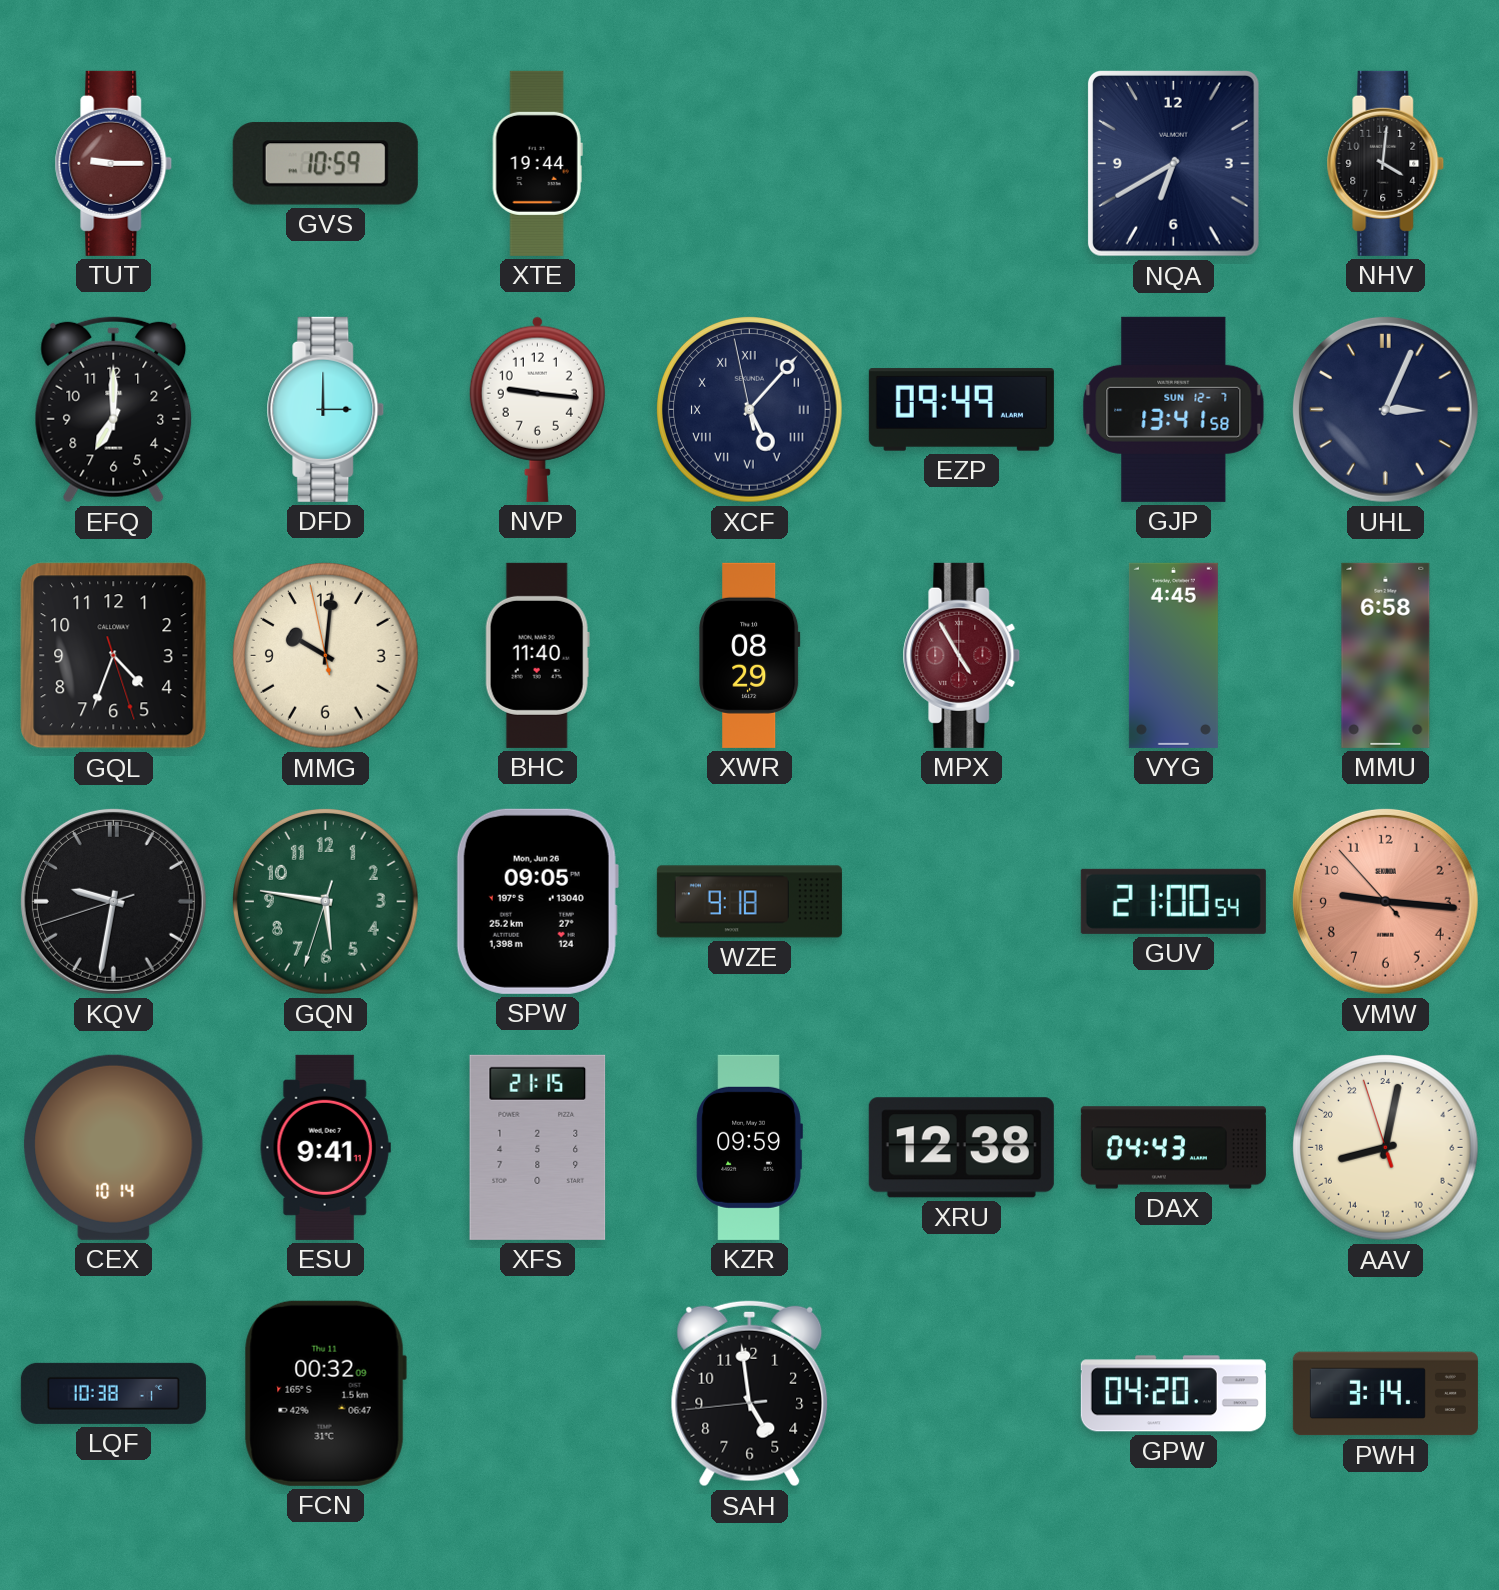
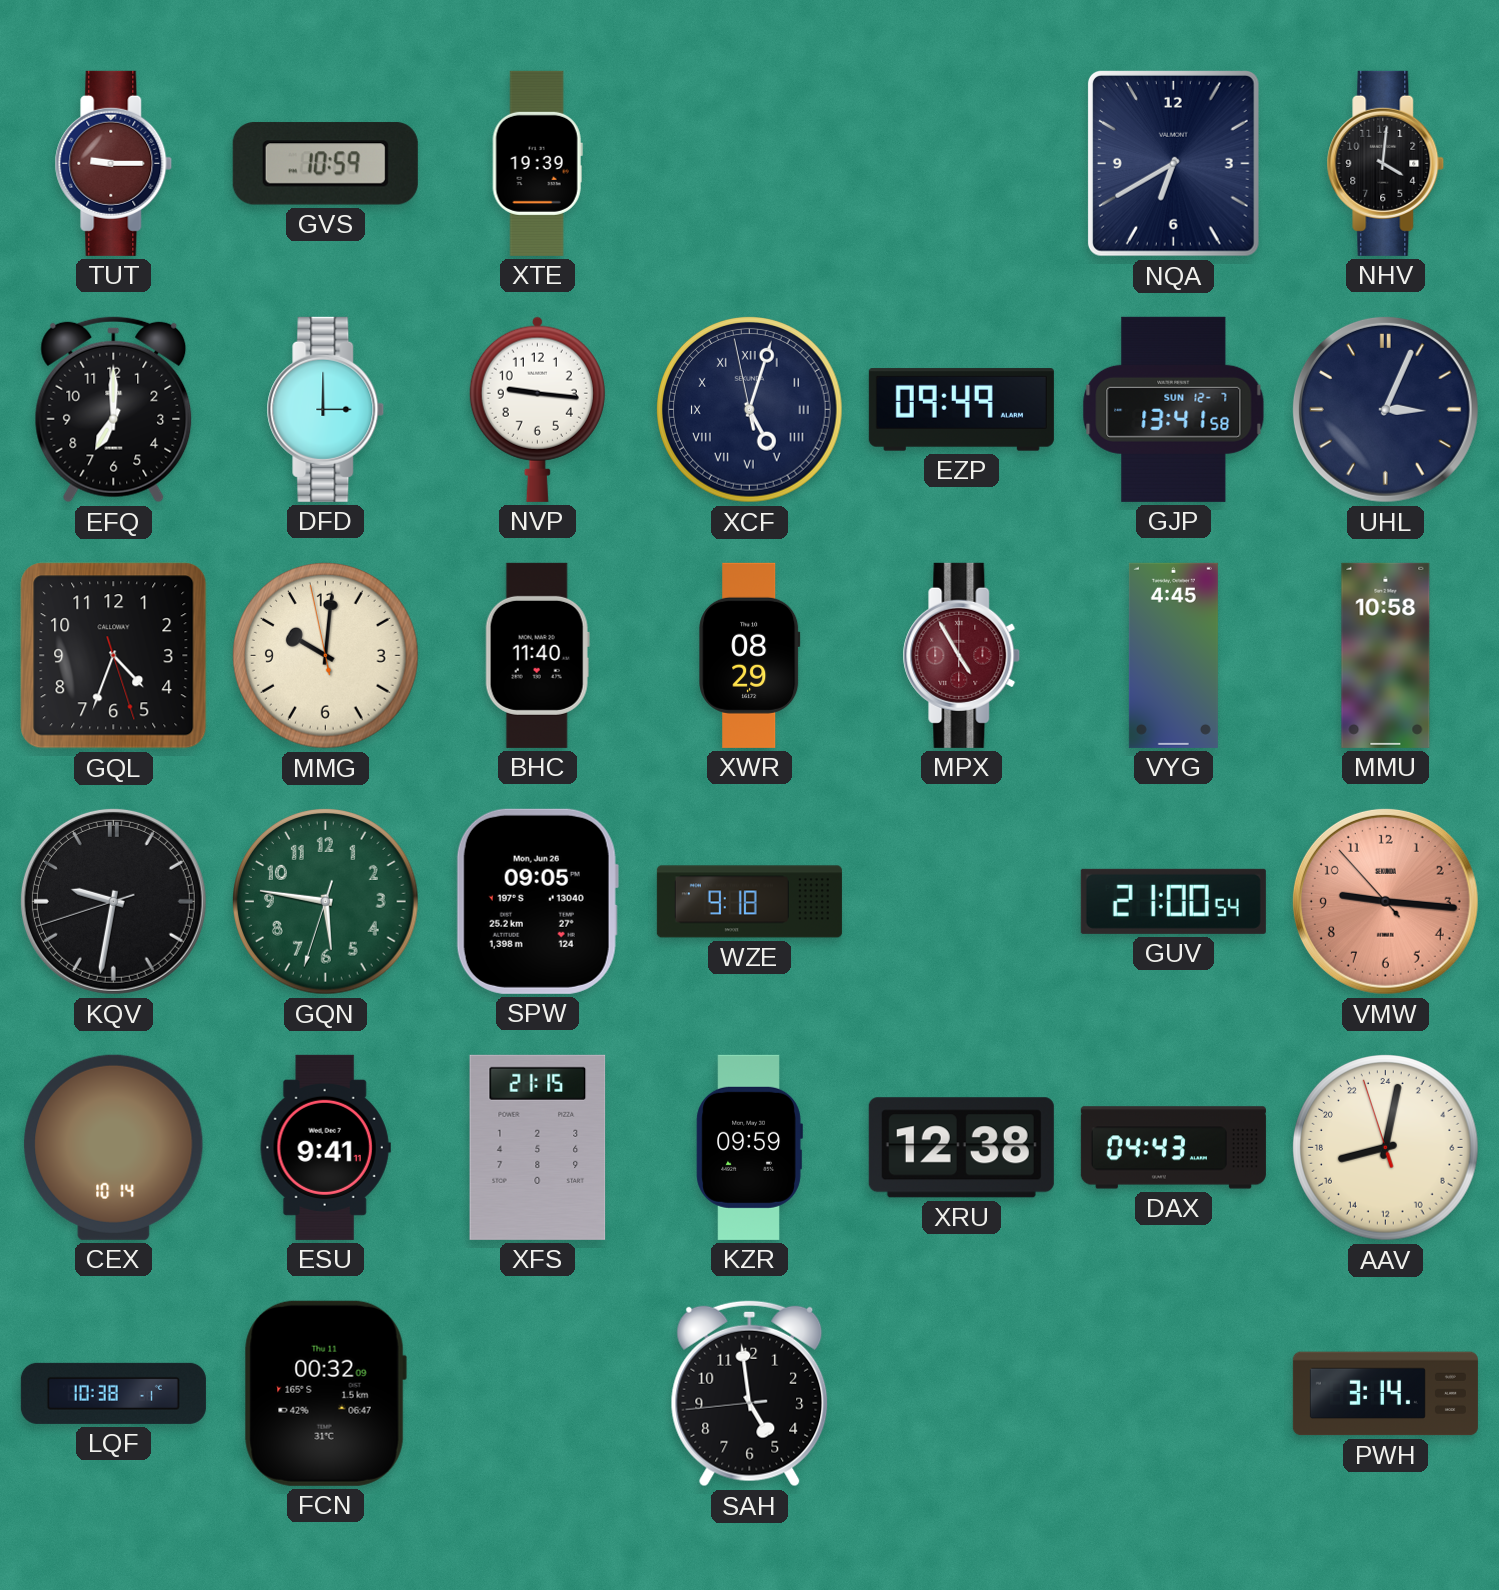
XTE: 19:44 -> 19:39
XCF: 5:06 -> 5:02
MMU: 6:58 -> 10:58
GPW: 04:20 -> none
